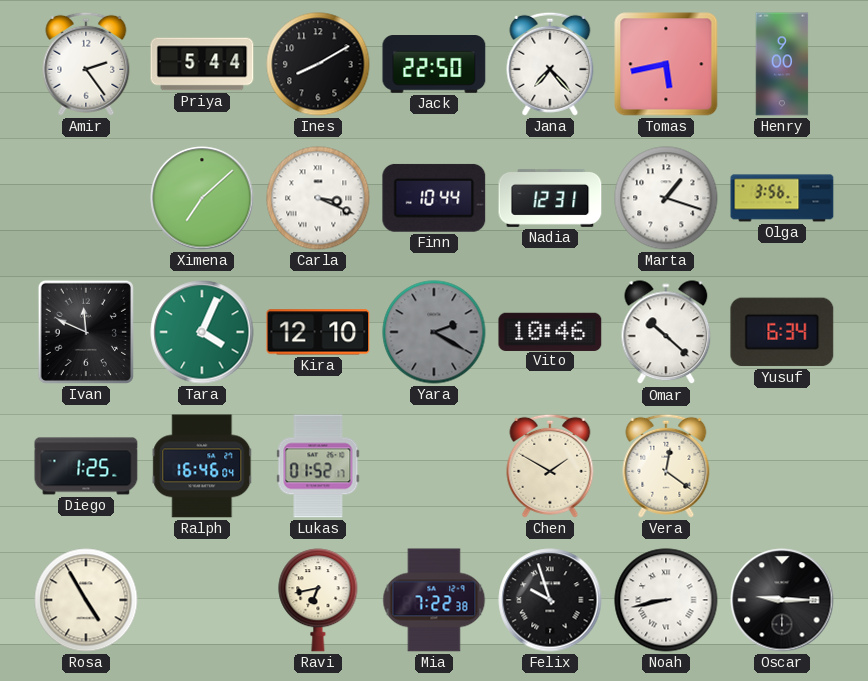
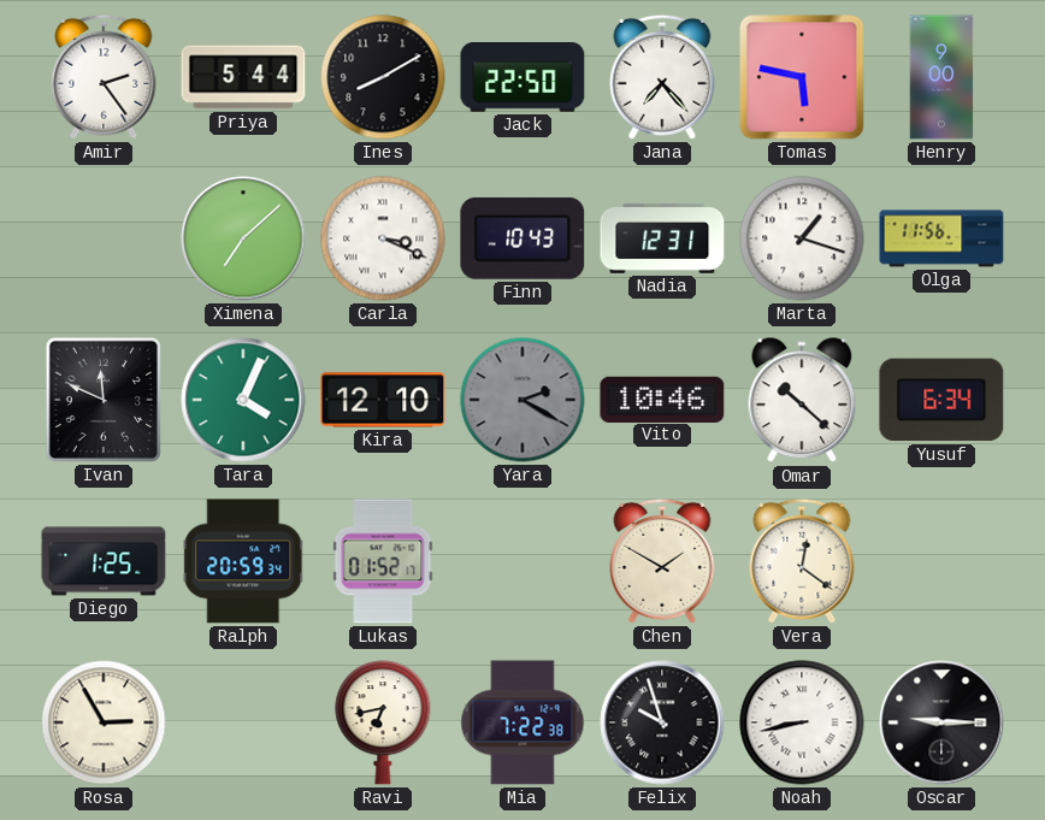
Tomas: 5:43 -> 5:47
Finn: 10:44 -> 10:43
Olga: 3:56 -> 11:56
Ralph: 16:46 -> 20:59
Rosa: 4:55 -> 2:55
